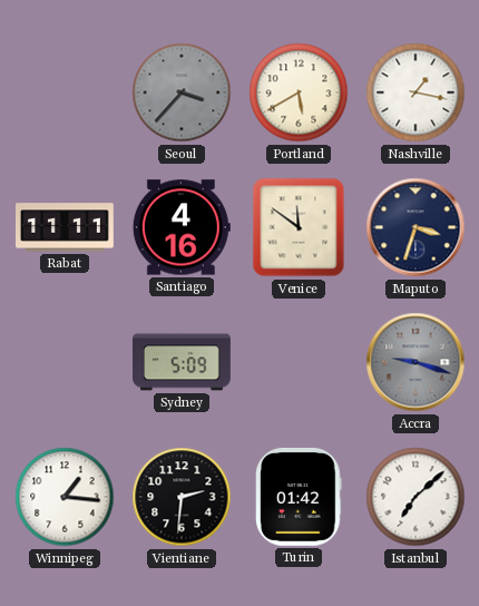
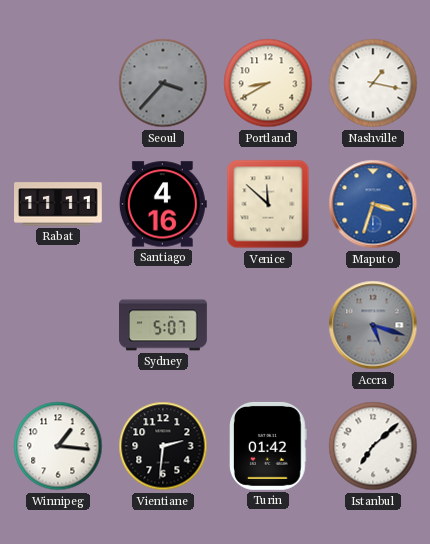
Portland: 5:40 -> 8:40
Venice: 11:51 -> 11:52
Maputo dial: navy -> blue
Sydney: 5:09 -> 5:07
Accra: 9:18 -> 5:18
